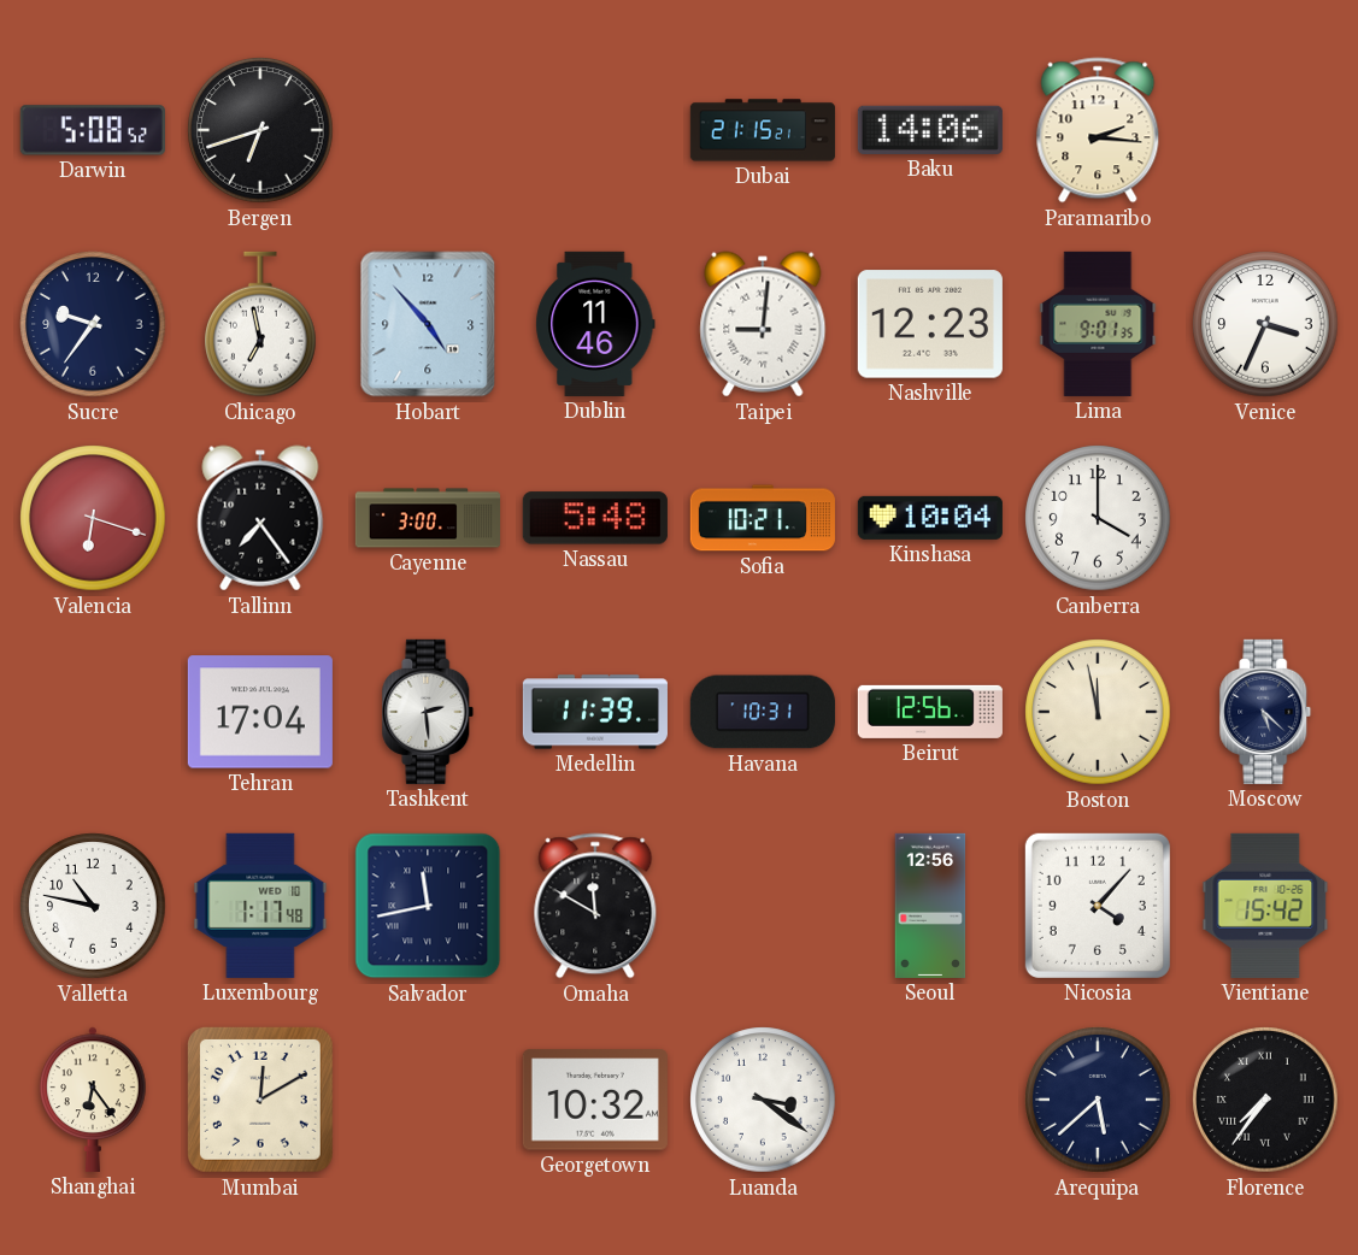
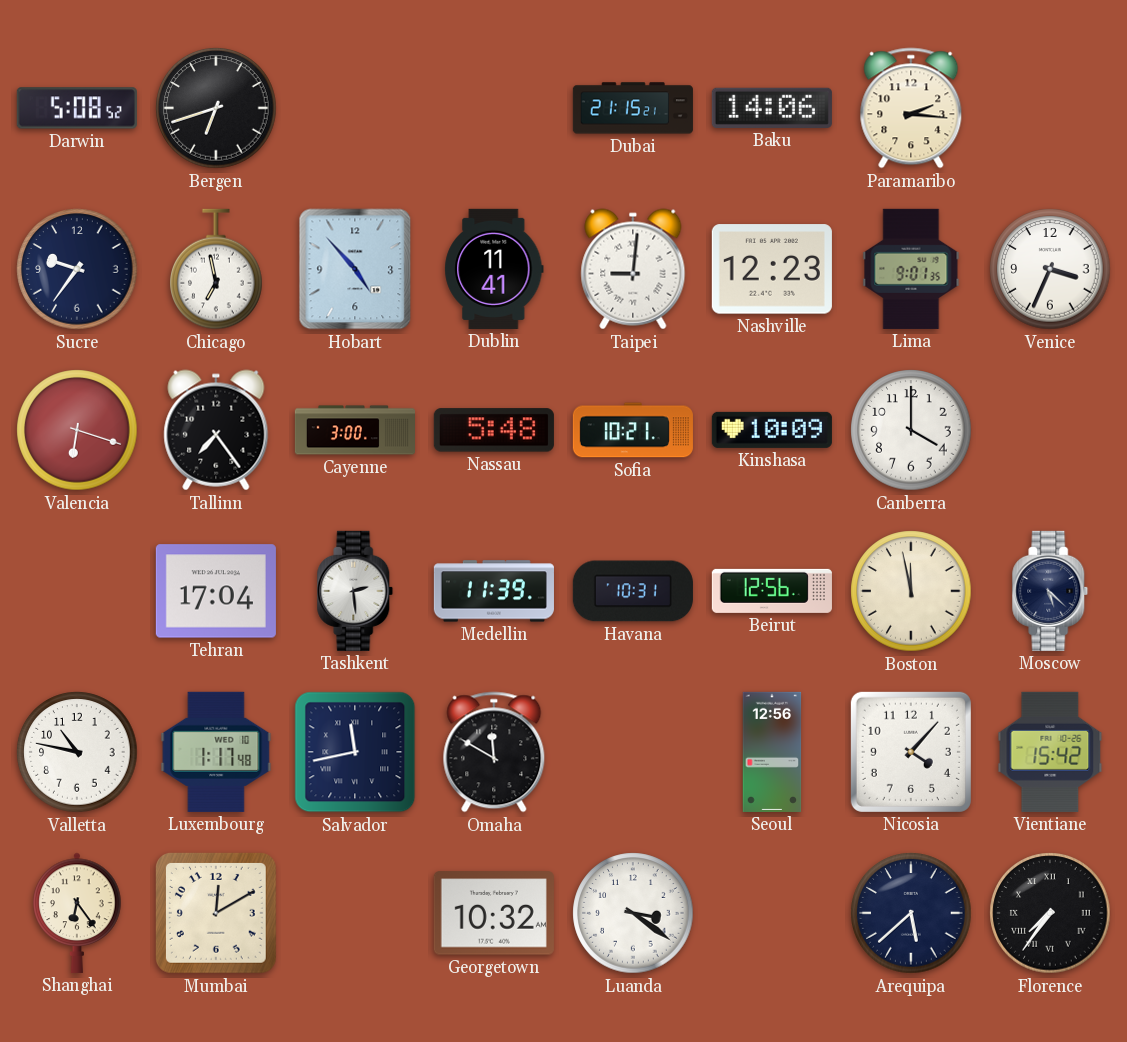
Dublin: 11:46 -> 11:41
Kinshasa: 10:04 -> 10:09
